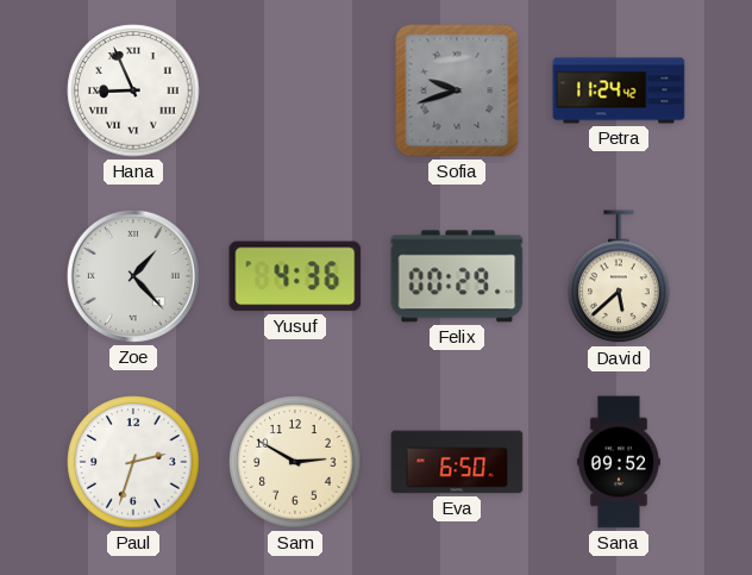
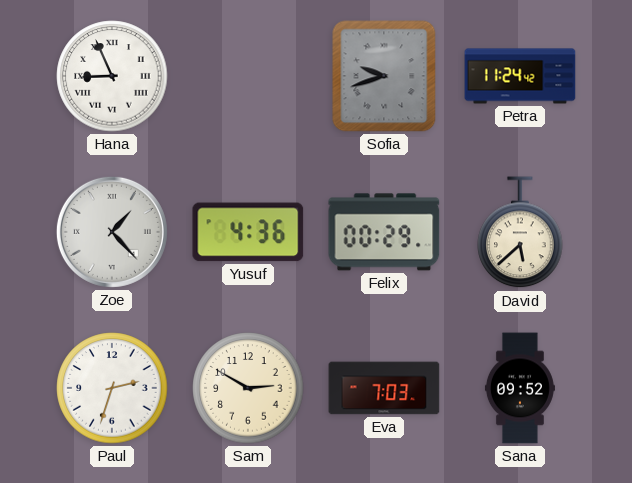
Eva: 6:50 -> 7:03
